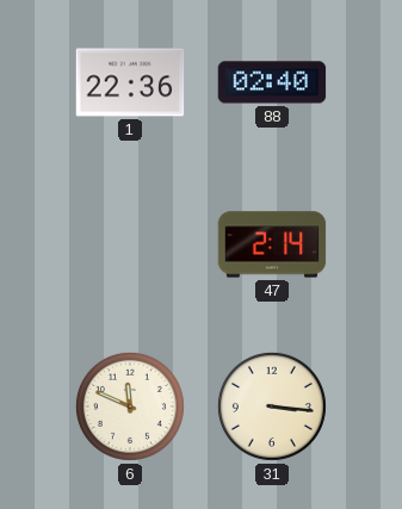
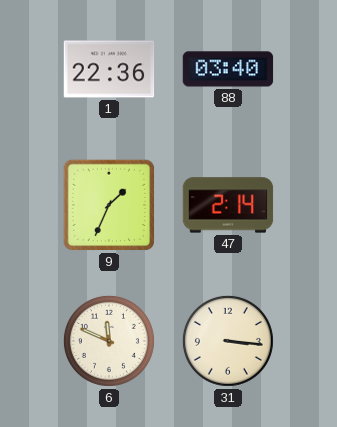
88: 02:40 -> 03:40
9: none -> 1:34
